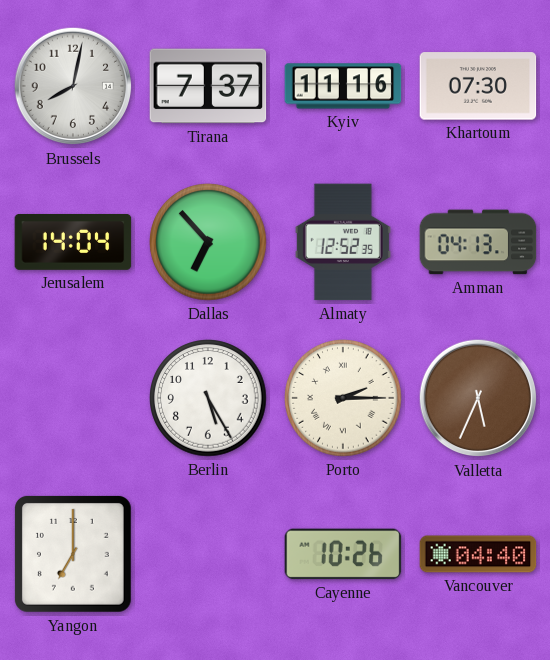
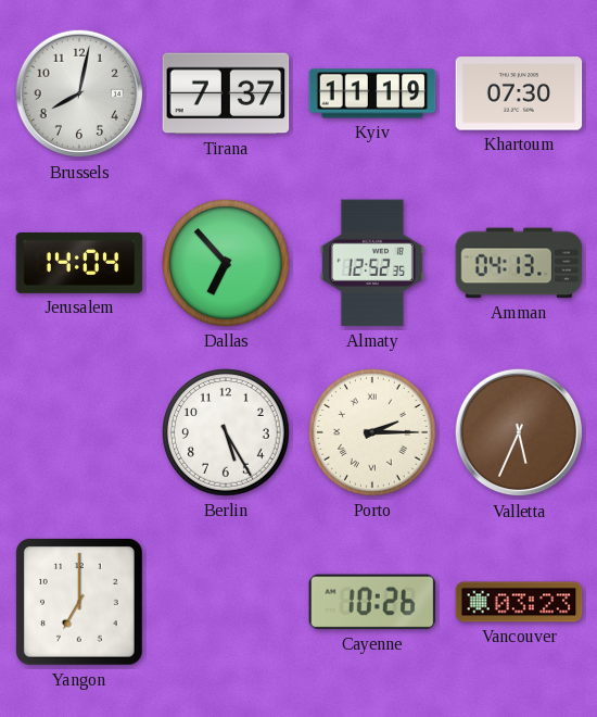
Kyiv: 11:16 -> 11:19
Vancouver: 04:40 -> 03:23
